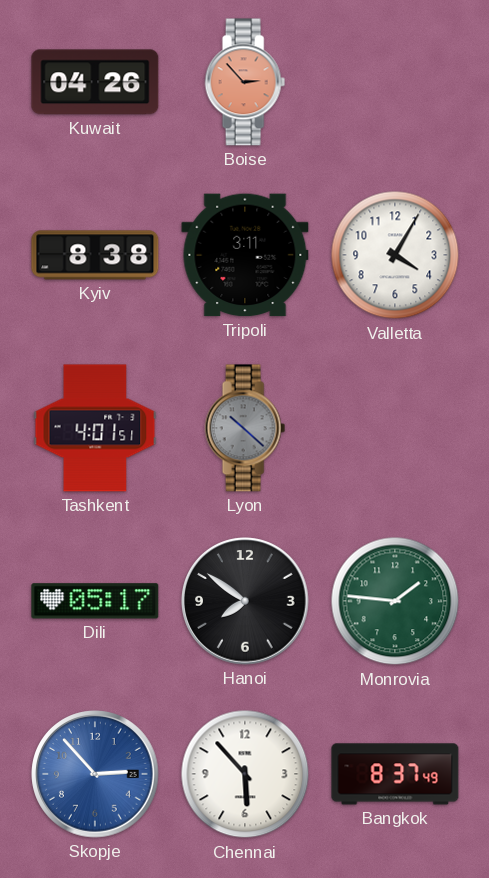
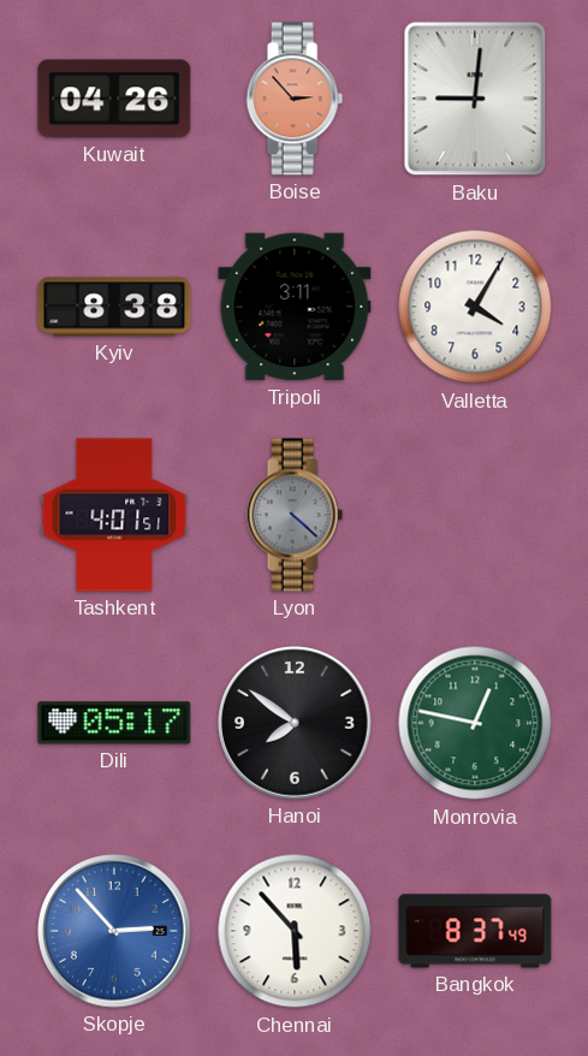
Baku: none -> 9:01
Lyon: 10:22 -> 4:22
Monrovia: 1:46 -> 12:47
